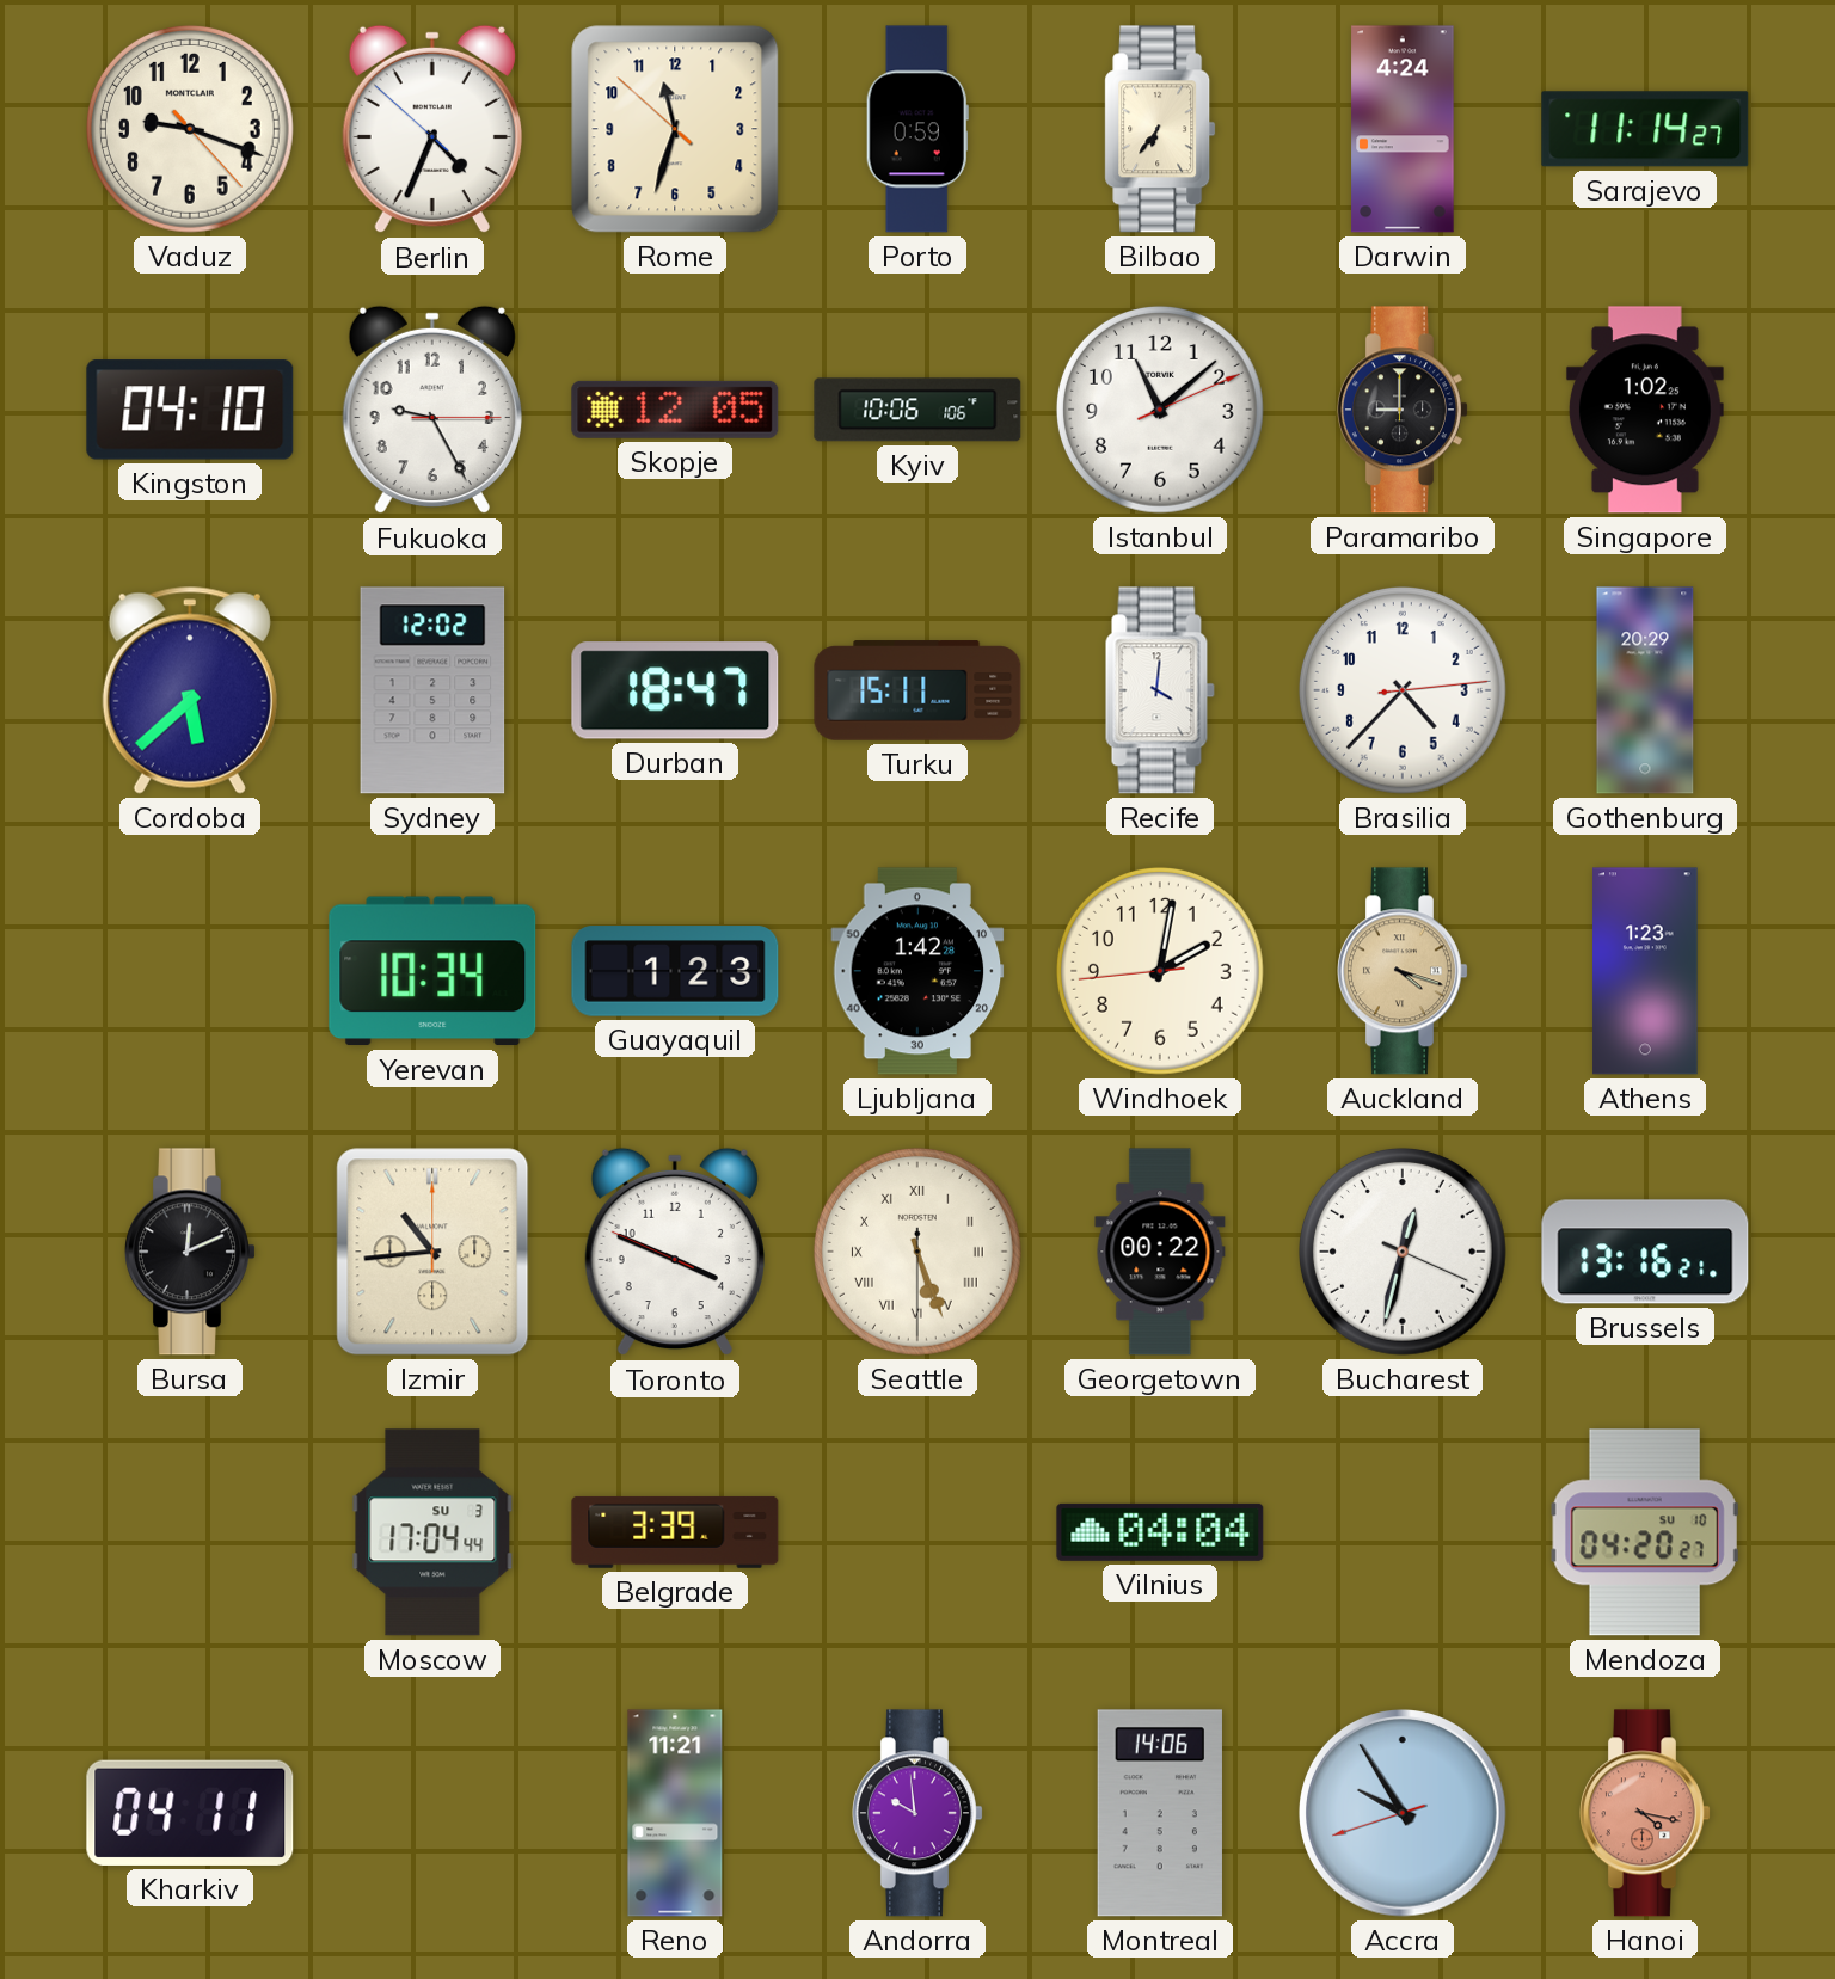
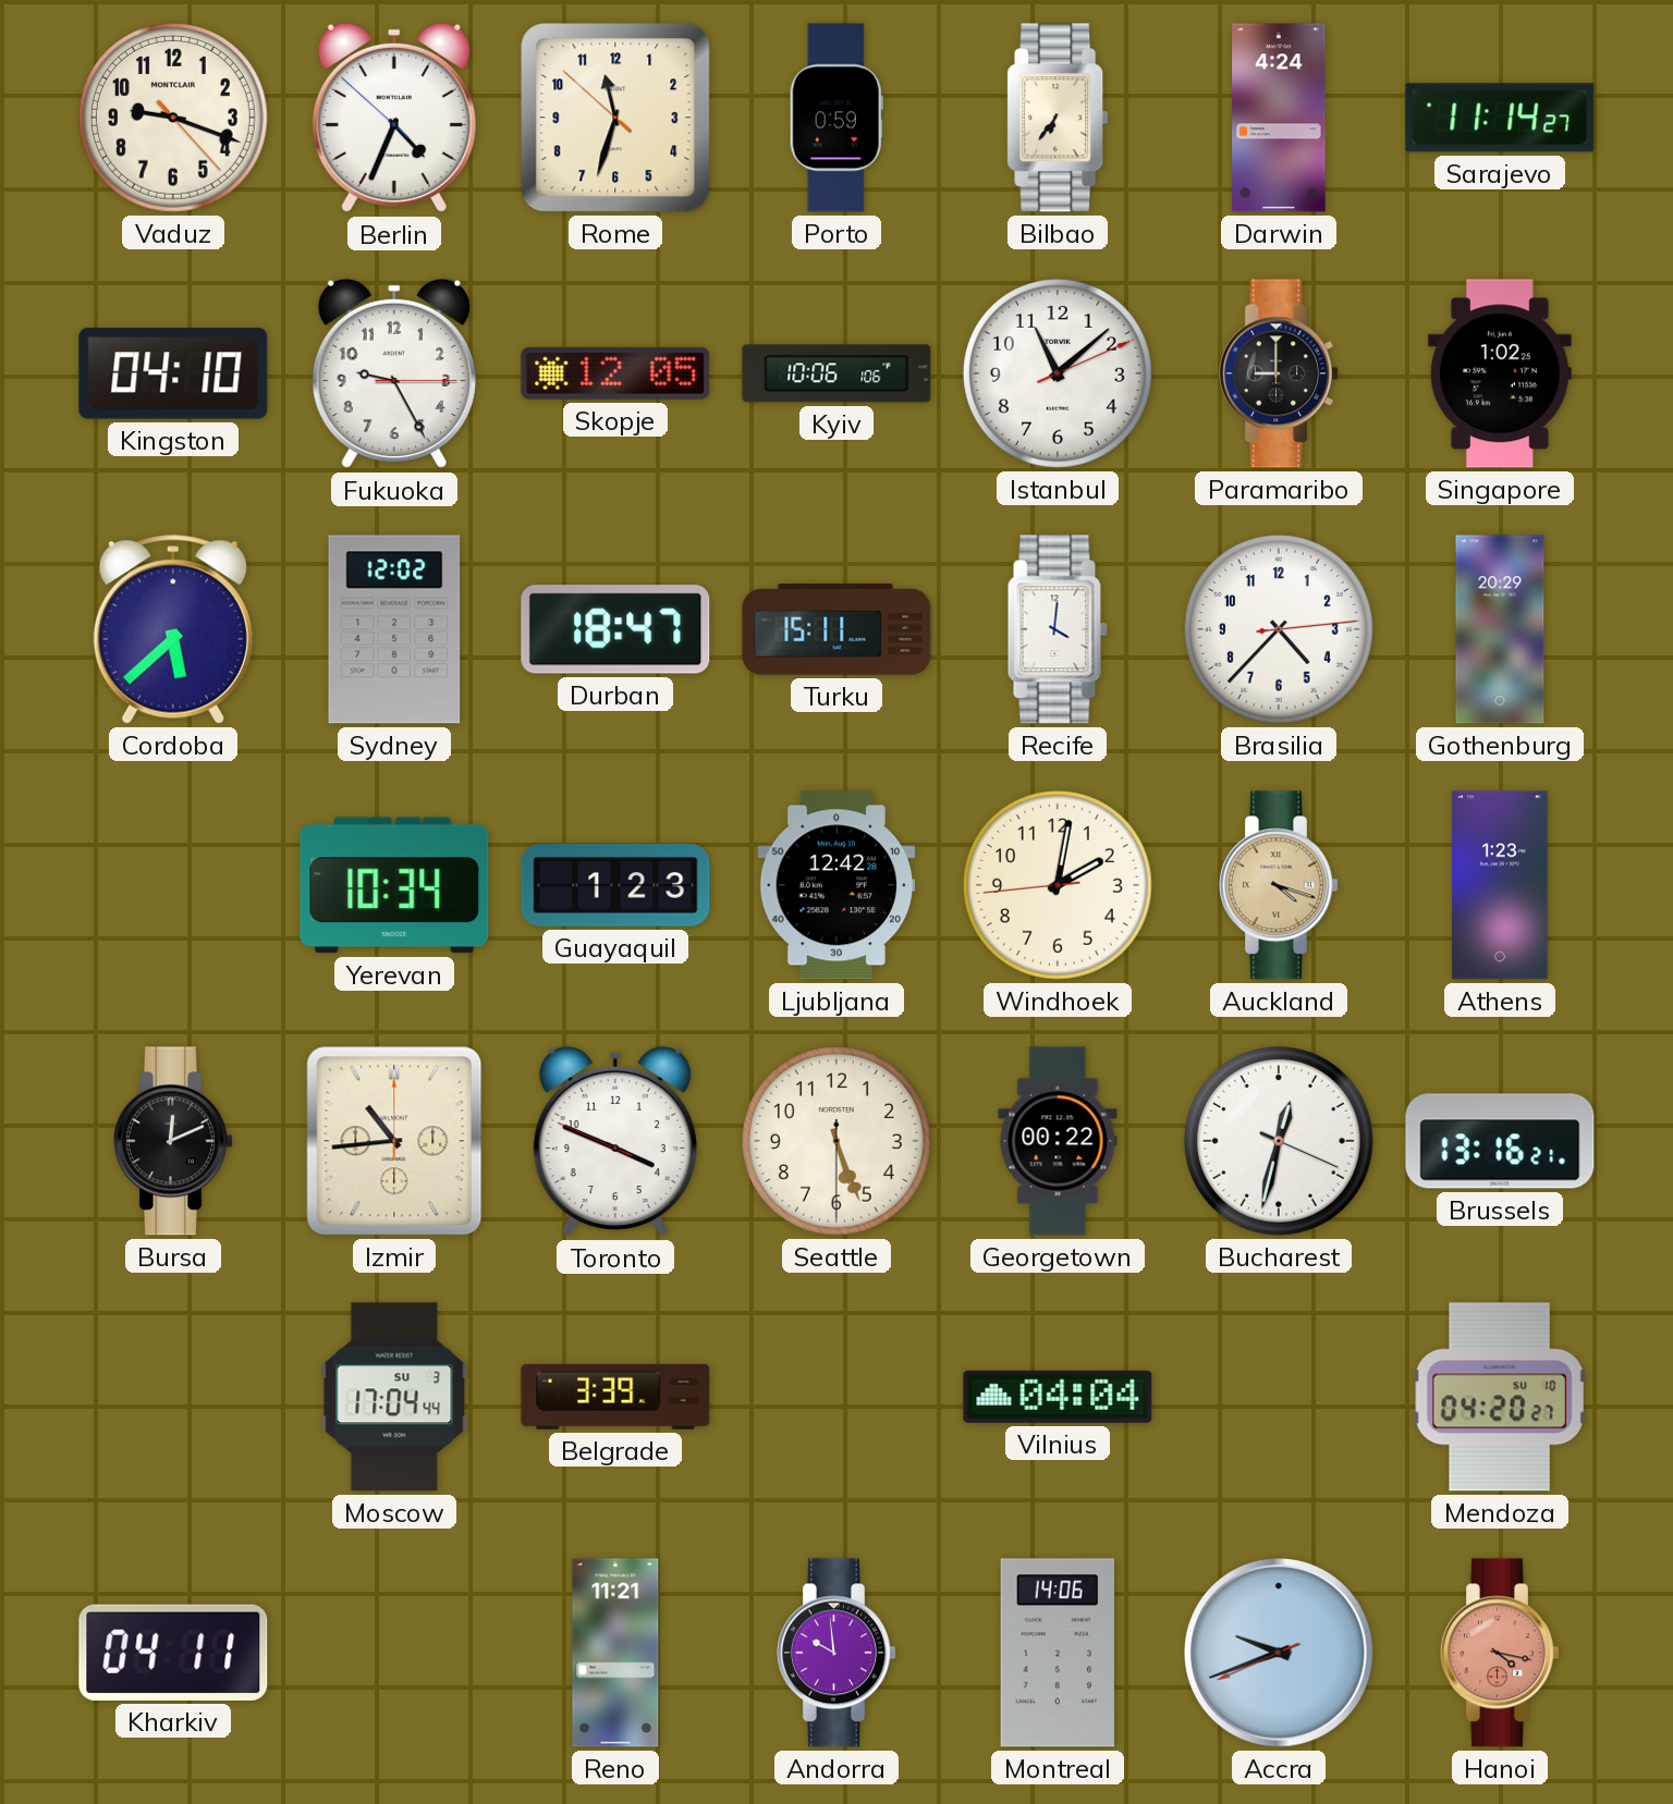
Ljubljana: 1:42 -> 12:42
Seattle numerals: Roman -> Arabic
Accra: 9:54 -> 9:41
